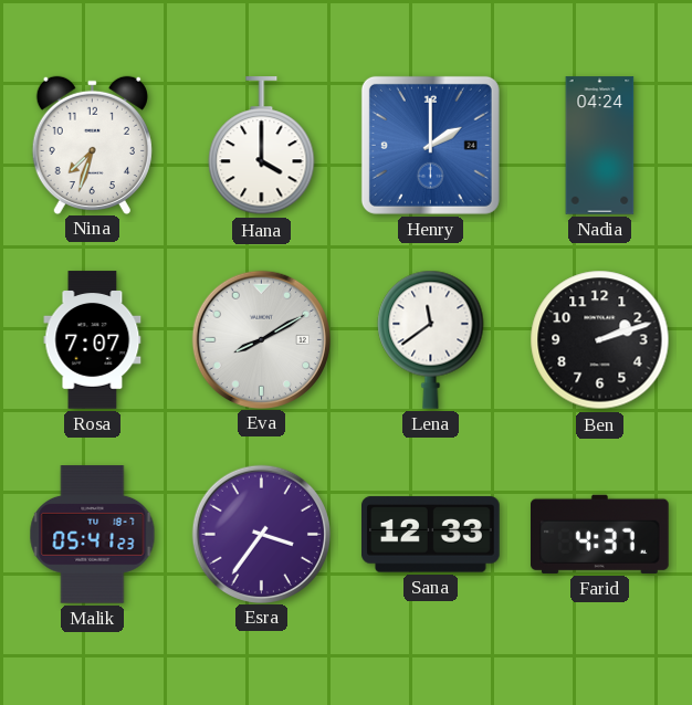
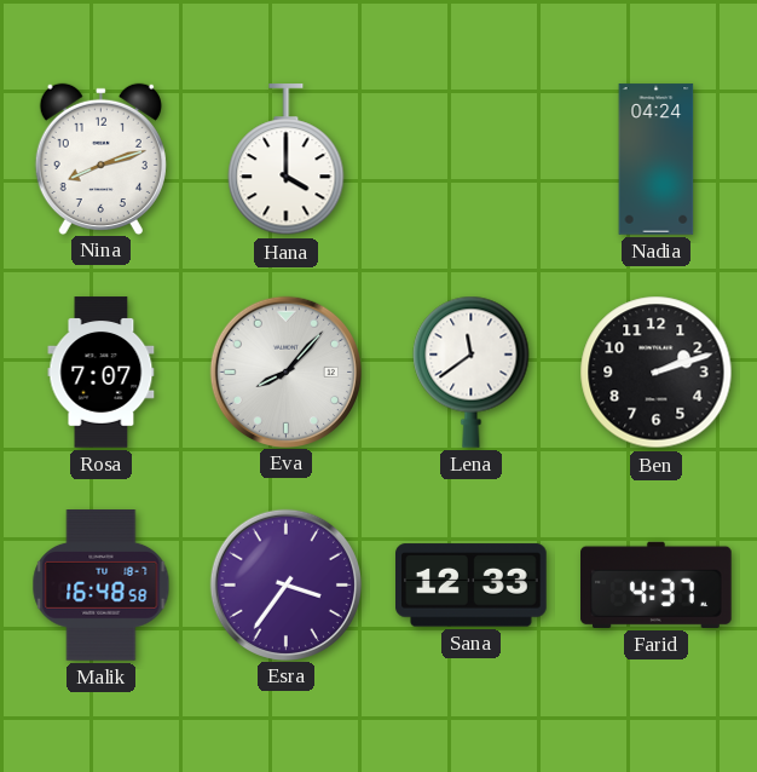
Nina: 7:33 -> 8:12
Henry: 2:00 -> none
Eva: 8:10 -> 8:07
Malik: 05:41 -> 16:48
